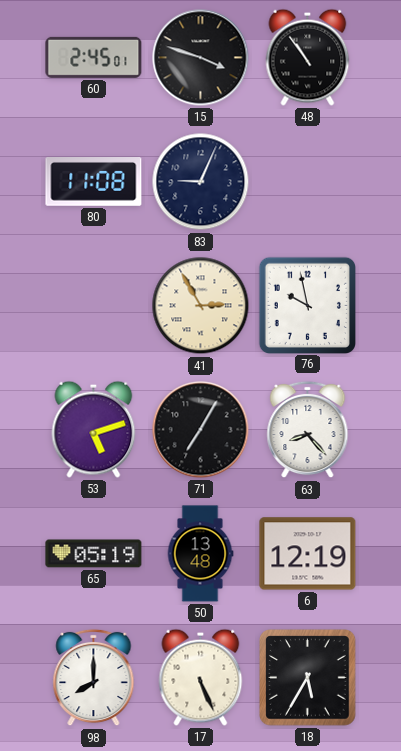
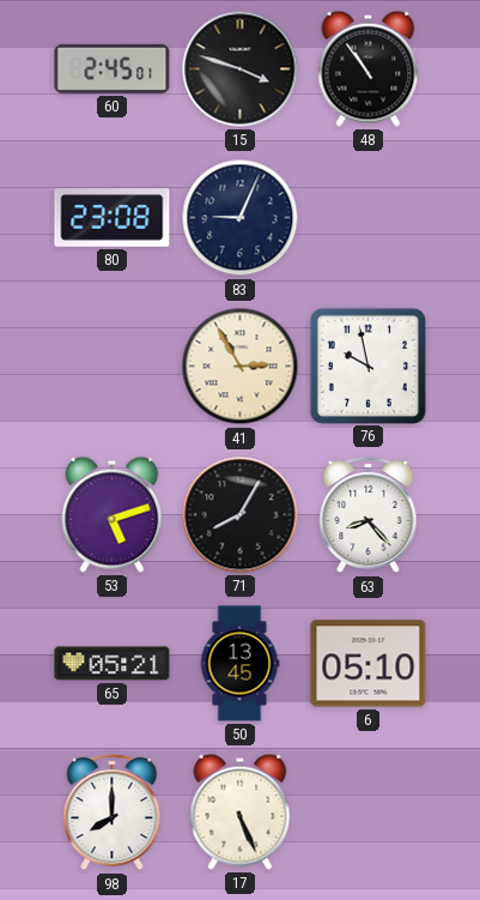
80: 11:08 -> 23:08
71: 7:05 -> 8:05
65: 05:19 -> 05:21
50: 13:48 -> 13:45
6: 12:19 -> 05:10
18: 5:35 -> none
